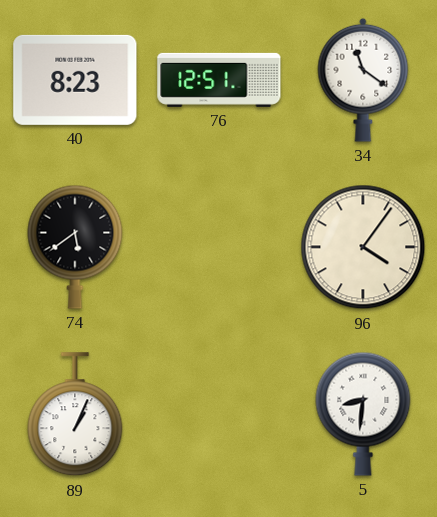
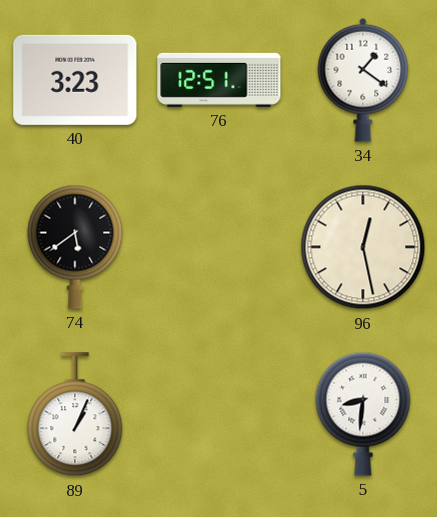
40: 8:23 -> 3:23
34: 11:21 -> 1:21
96: 4:06 -> 12:28
